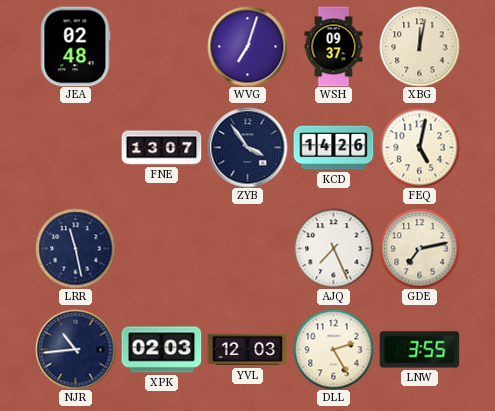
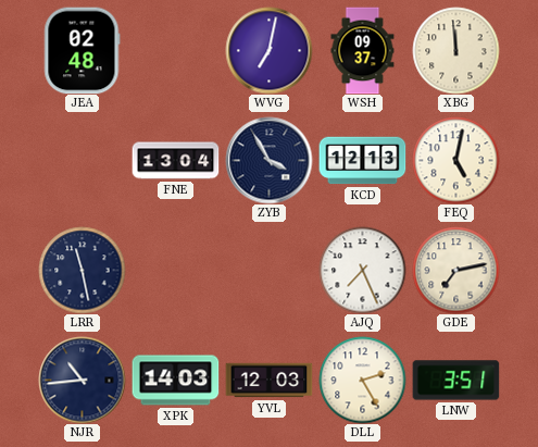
WVG: 7:03 -> 7:02
XBG: 12:02 -> 11:59
FNE: 13:07 -> 13:04
ZYB: 3:54 -> 3:55
KCD: 14:26 -> 12:13
XPK: 02:03 -> 14:03
LNW: 3:55 -> 3:51
